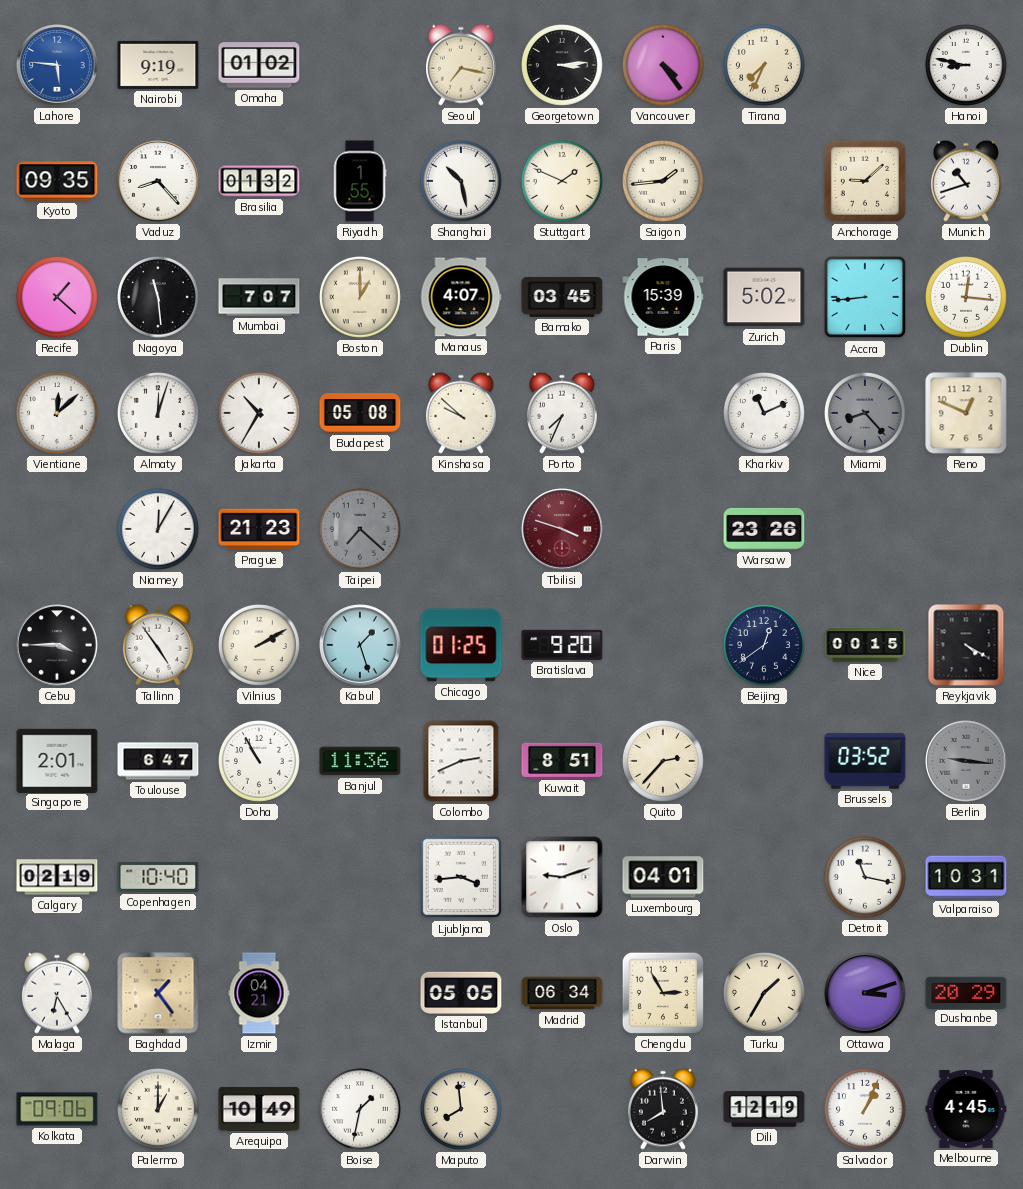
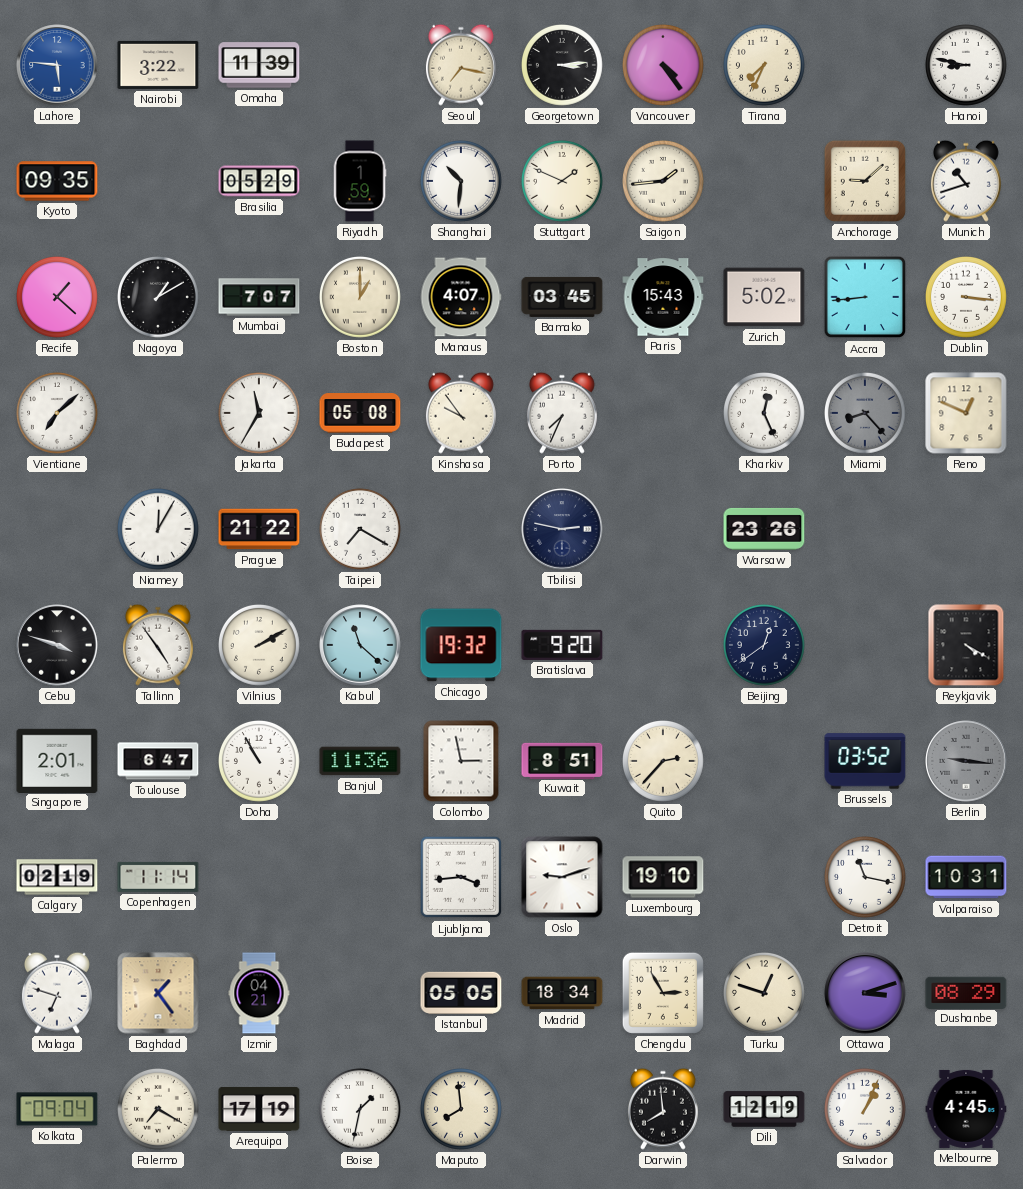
Nairobi: 9:19 -> 3:22
Omaha: 01:02 -> 11:39
Vaduz: 8:23 -> none
Brasilia: 01:32 -> 05:29
Riyadh: 1:55 -> 1:59
Shanghai: 10:28 -> 10:31
Nagoya: 11:29 -> 1:10
Paris: 15:39 -> 15:43
Dublin: 12:16 -> 3:16
Vientiane: 12:08 -> 7:08
Almaty: 12:03 -> none
Jakarta: 10:35 -> 11:35
Kinshasa: 9:52 -> 9:54
Kharkiv: 11:11 -> 12:26
Prague: 21:23 -> 21:22
Taipei: 7:22 -> 7:20
Taipei dial: grey -> white
Tbilisi: 3:48 -> 2:47
Tbilisi dial: burgundy -> navy
Cebu: 3:45 -> 3:48
Kabul: 1:27 -> 11:22
Chicago: 01:25 -> 19:32
Nice: 00:15 -> none
Colombo: 2:41 -> 2:58
Copenhagen: 10:40 -> 11:14
Luxembourg: 04:01 -> 19:10
Malaga: 6:25 -> 6:48
Madrid: 06:34 -> 18:34
Turku: 1:35 -> 12:48
Dushanbe: 20:29 -> 08:29
Kolkata: 09:06 -> 09:04
Palermo: 1:00 -> 7:20
Arequipa: 10:49 -> 17:19
